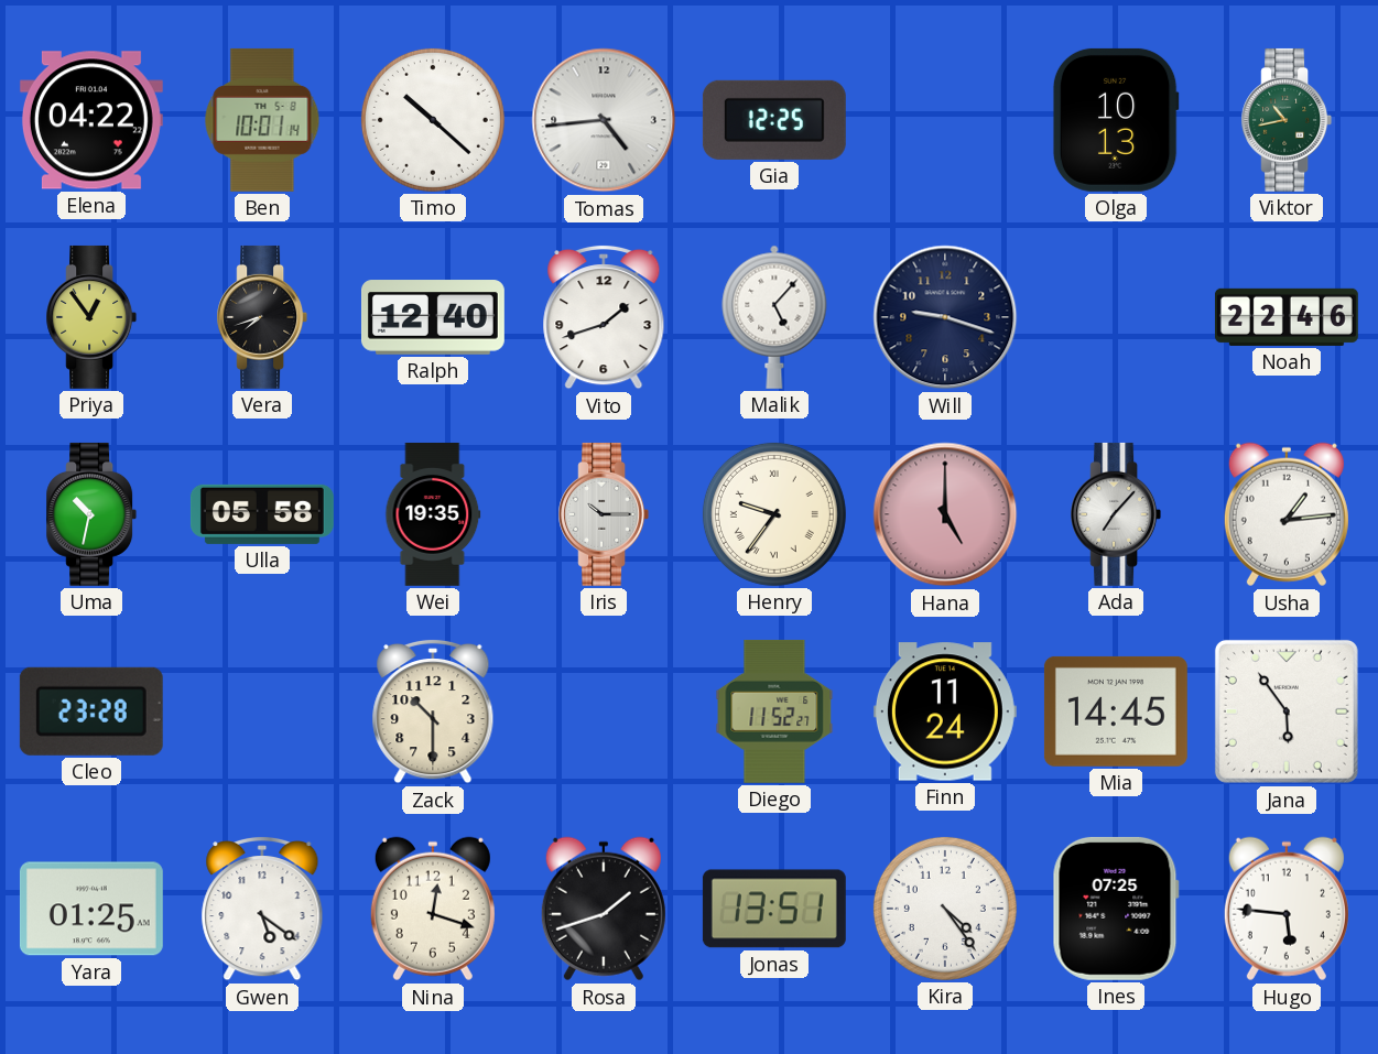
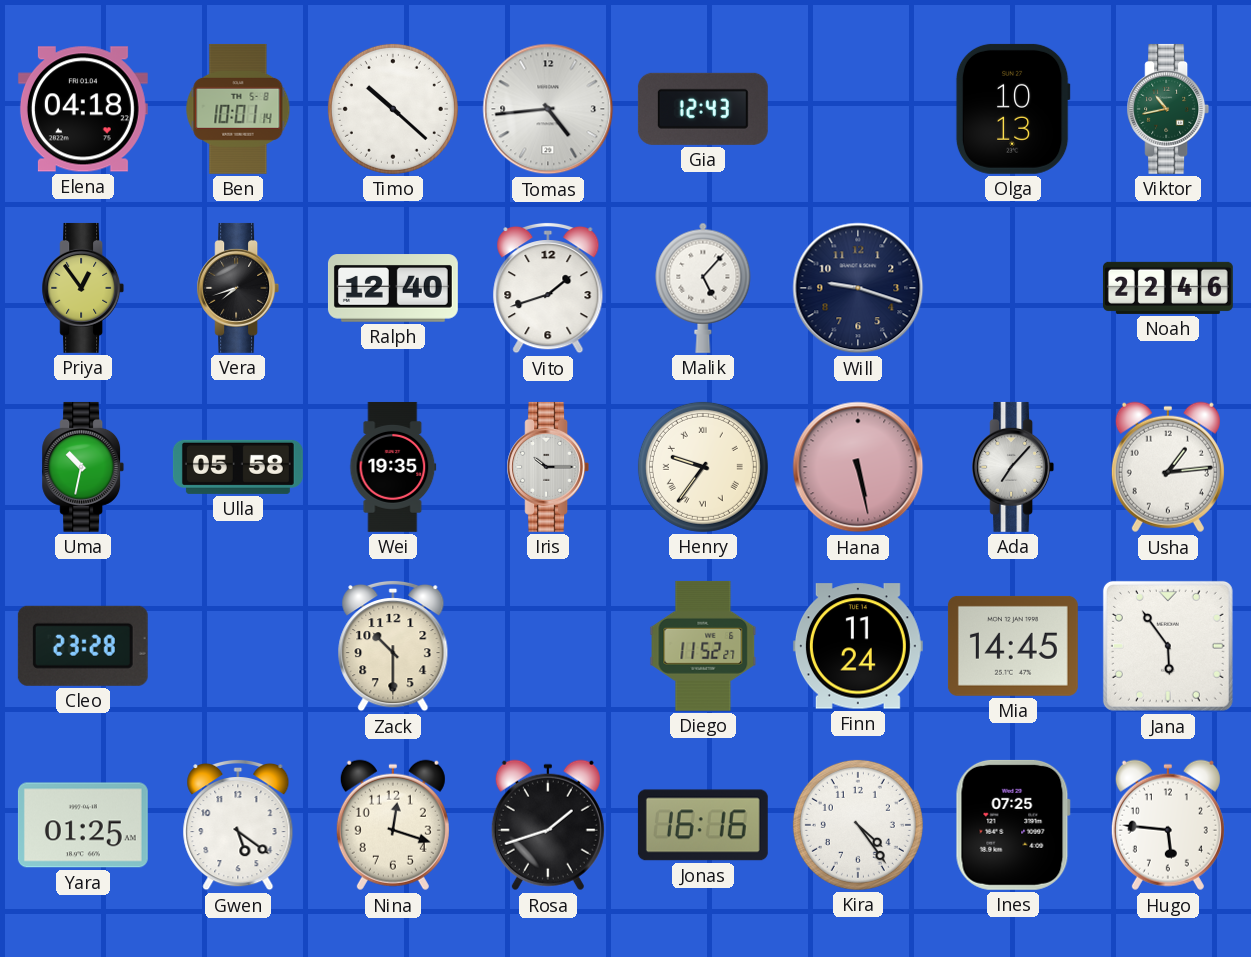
Elena: 04:22 -> 04:18
Gia: 12:25 -> 12:43
Hana: 5:00 -> 5:28
Jonas: 13:51 -> 16:16
